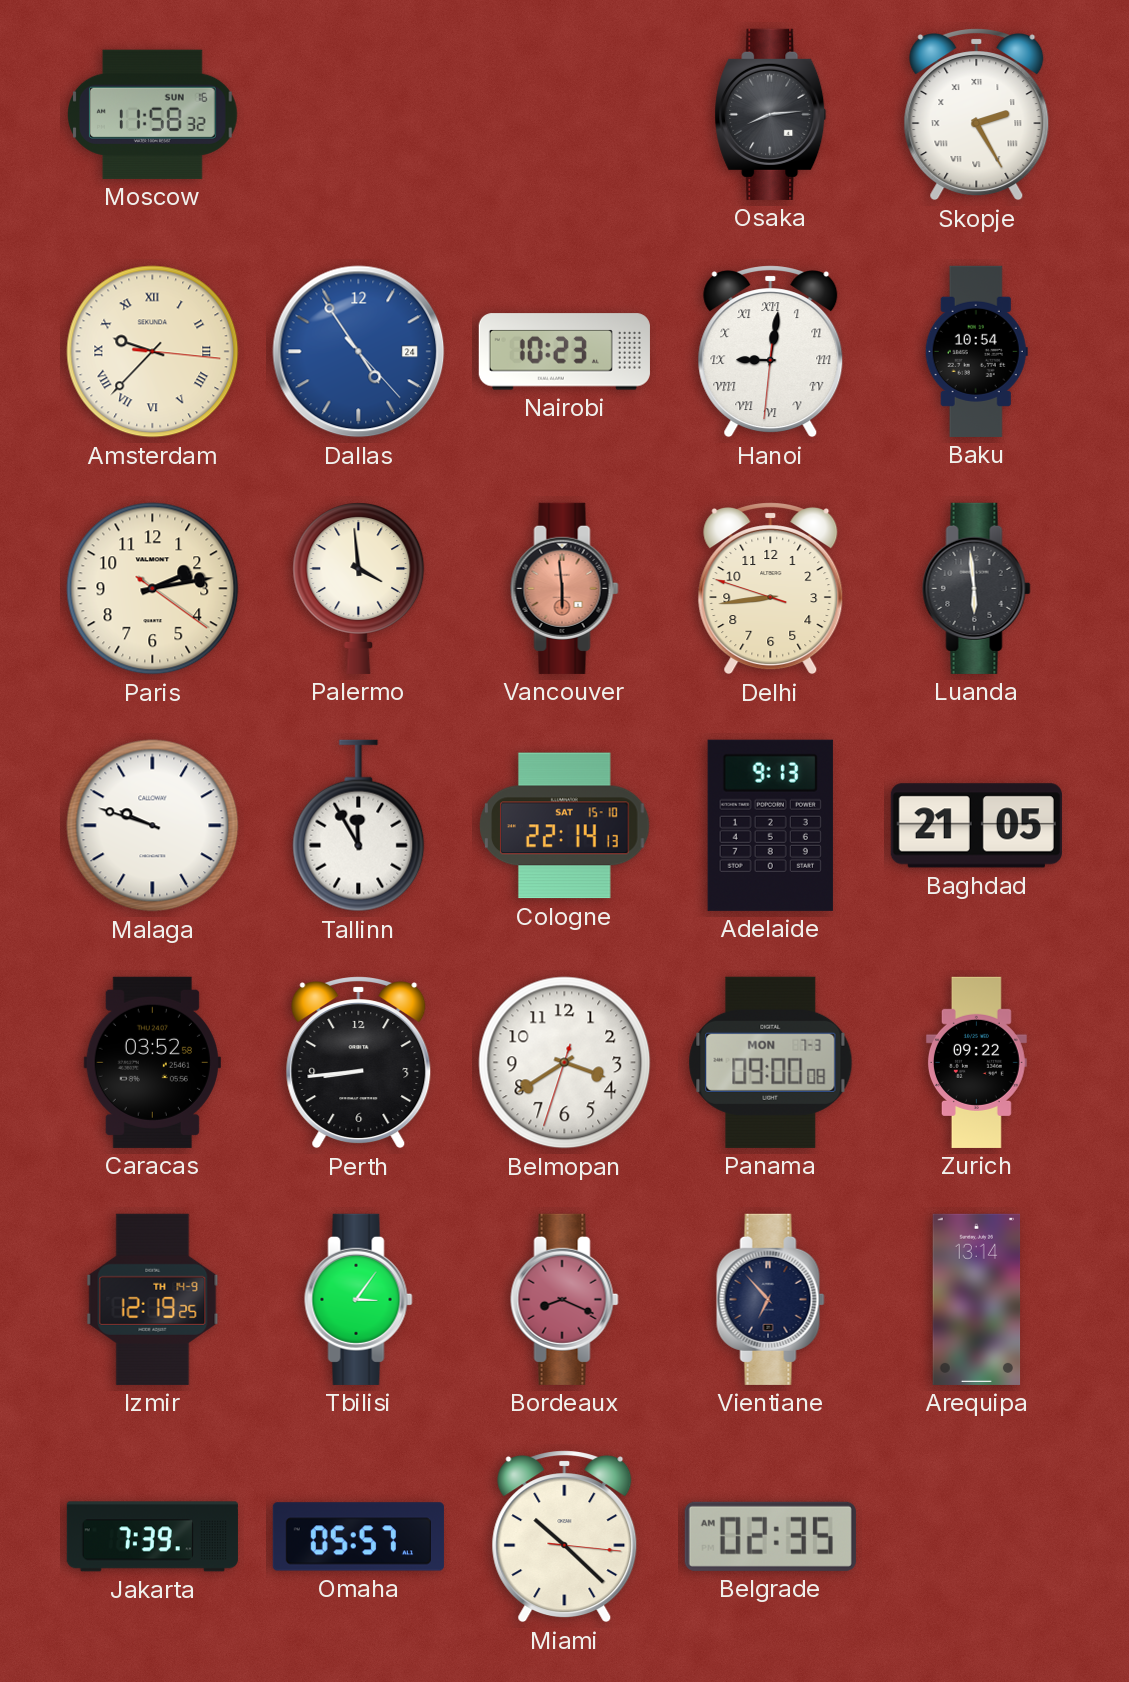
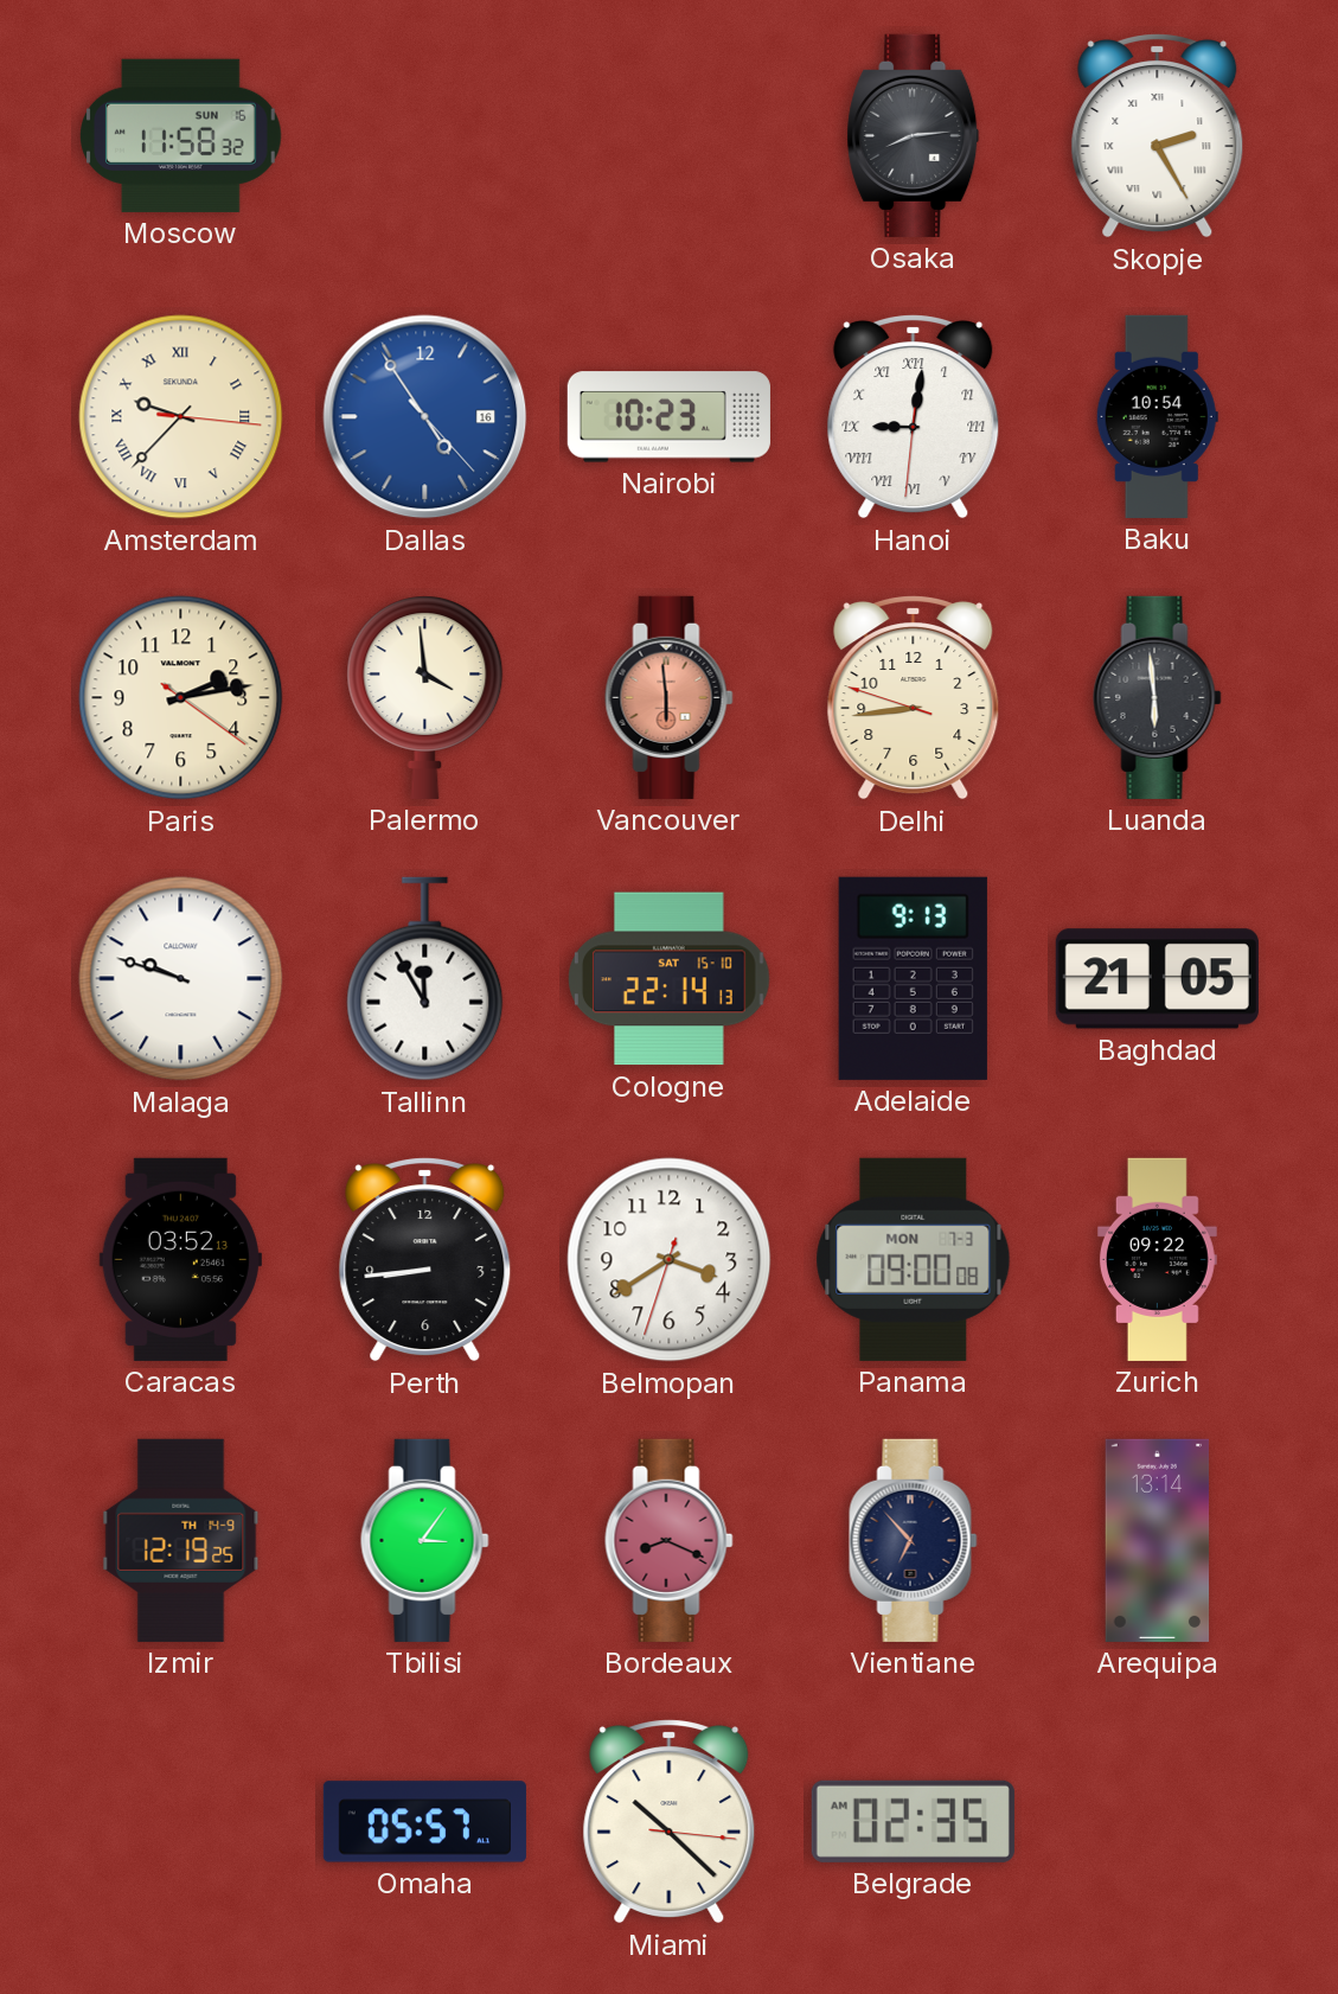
Dallas date: 24 -> 16
Caracas: 03:52:58 -> 03:52:13
Jakarta: 7:39 -> none
